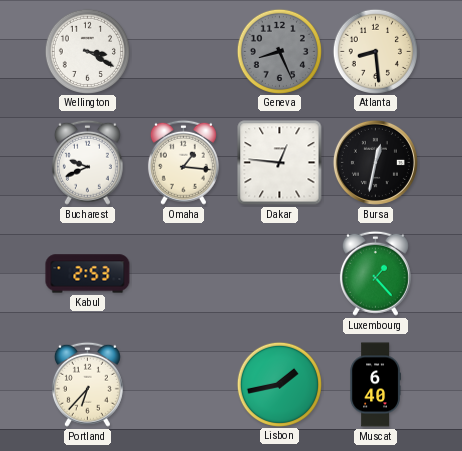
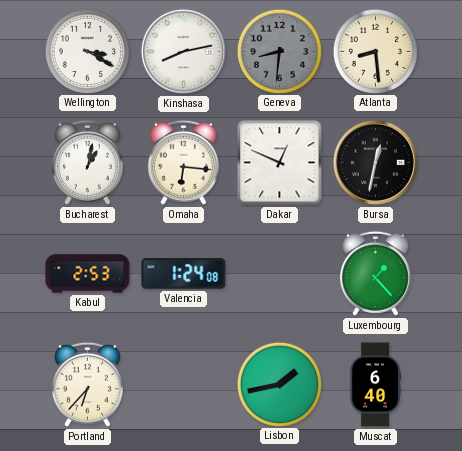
Kinshasa: none -> 8:13
Geneva: 8:26 -> 8:31
Bucharest: 9:41 -> 1:02
Omaha: 1:16 -> 6:16
Dakar: 12:46 -> 12:49
Valencia: none -> 1:24
